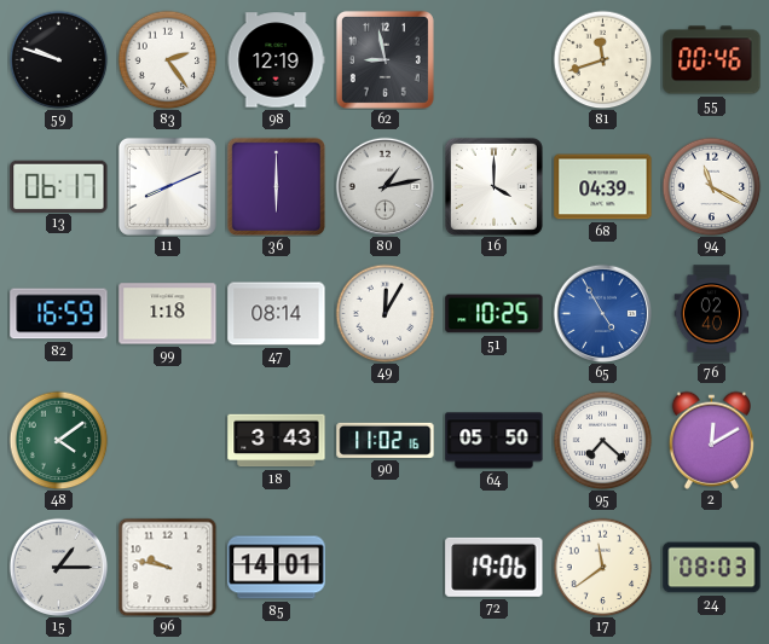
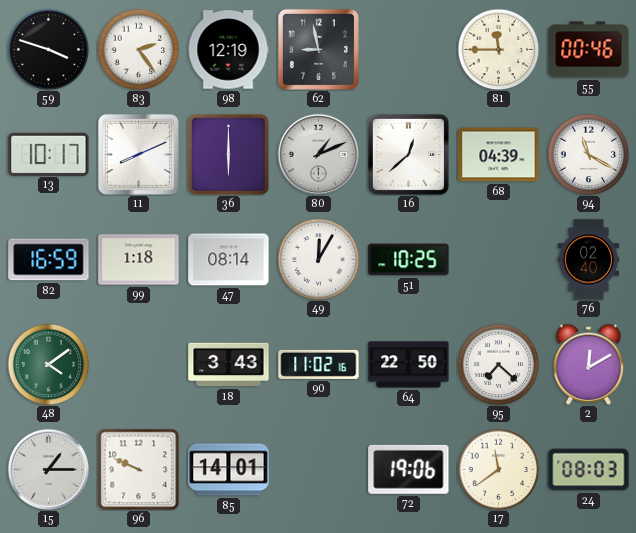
59: 9:48 -> 3:48
81: 11:42 -> 11:45
13: 06:17 -> 10:17
80: 1:13 -> 1:11
16: 4:00 -> 12:38
65: 4:55 -> none
64: 05:50 -> 22:50
96: 9:47 -> 9:49
